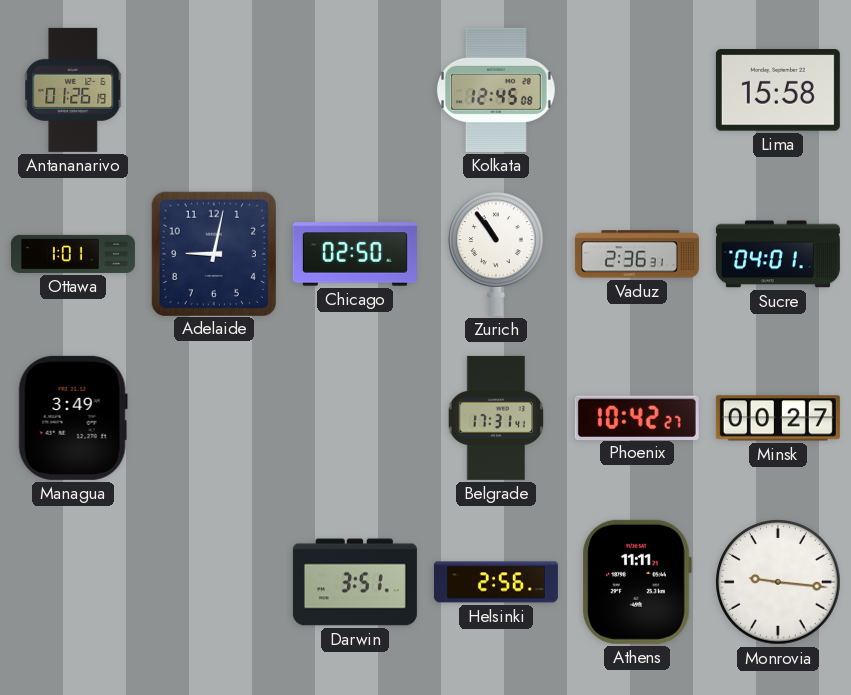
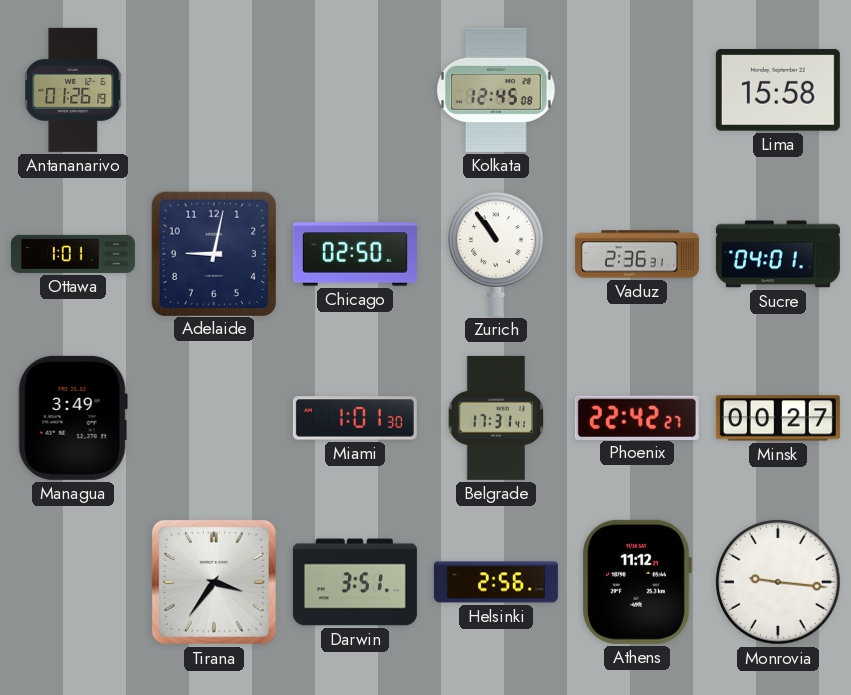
Miami: none -> 1:01
Phoenix: 10:42 -> 22:42
Tirana: none -> 3:36
Athens: 11:11 -> 11:12
